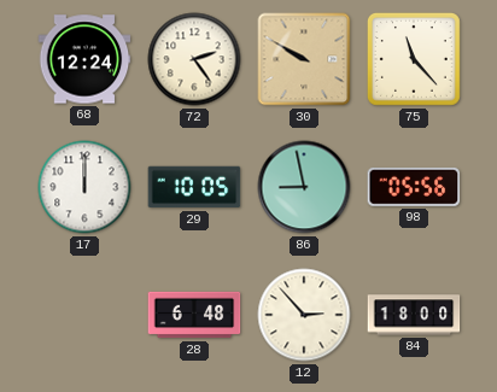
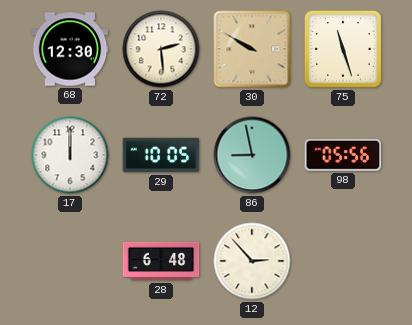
68: 12:24 -> 12:30
72: 2:24 -> 2:29
75: 11:23 -> 11:27
84: 18:00 -> none
